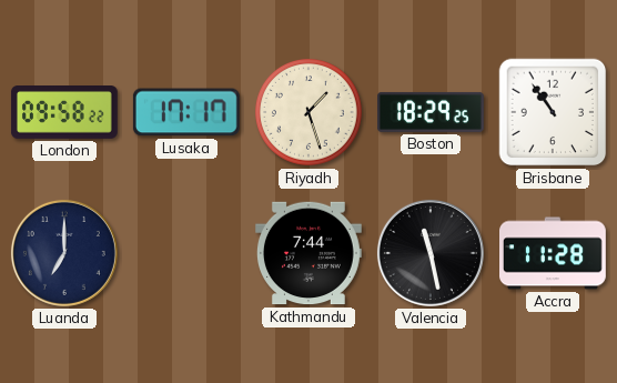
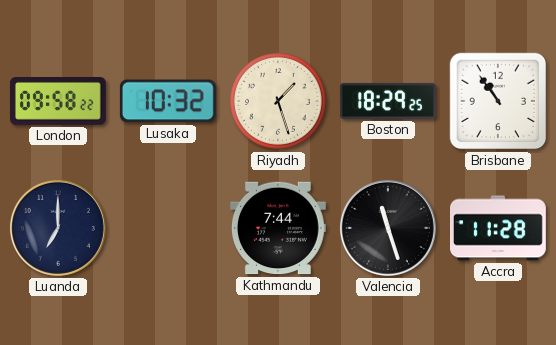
Lusaka: 17:17 -> 10:32
Valencia: 11:28 -> 11:27
